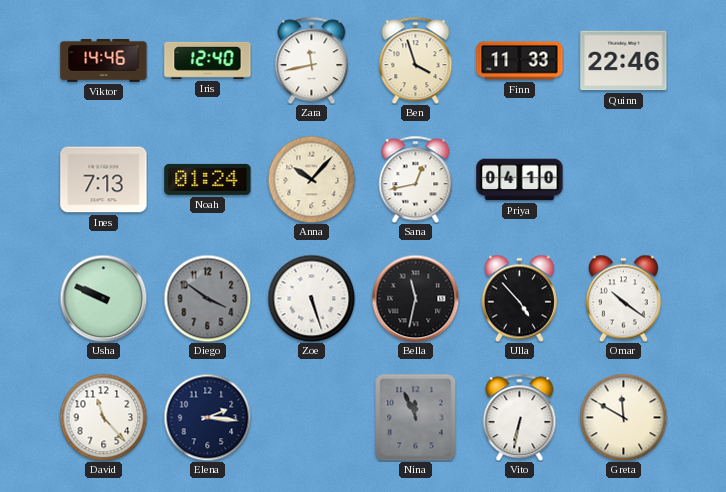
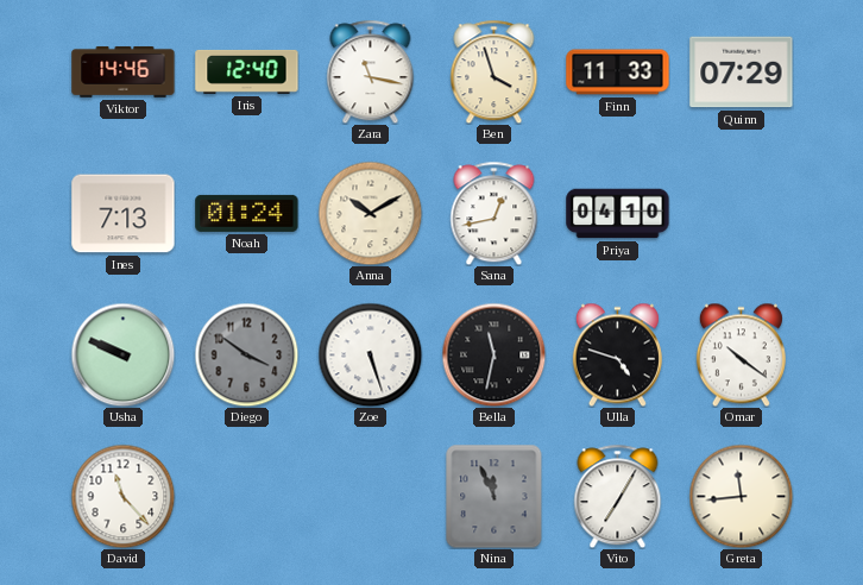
Zara: 11:43 -> 11:17
Quinn: 22:46 -> 07:29
Anna: 10:07 -> 10:10
Ulla: 4:53 -> 4:48
Elena: 2:16 -> none
Vito: 6:32 -> 7:05
Greta: 11:50 -> 11:44
